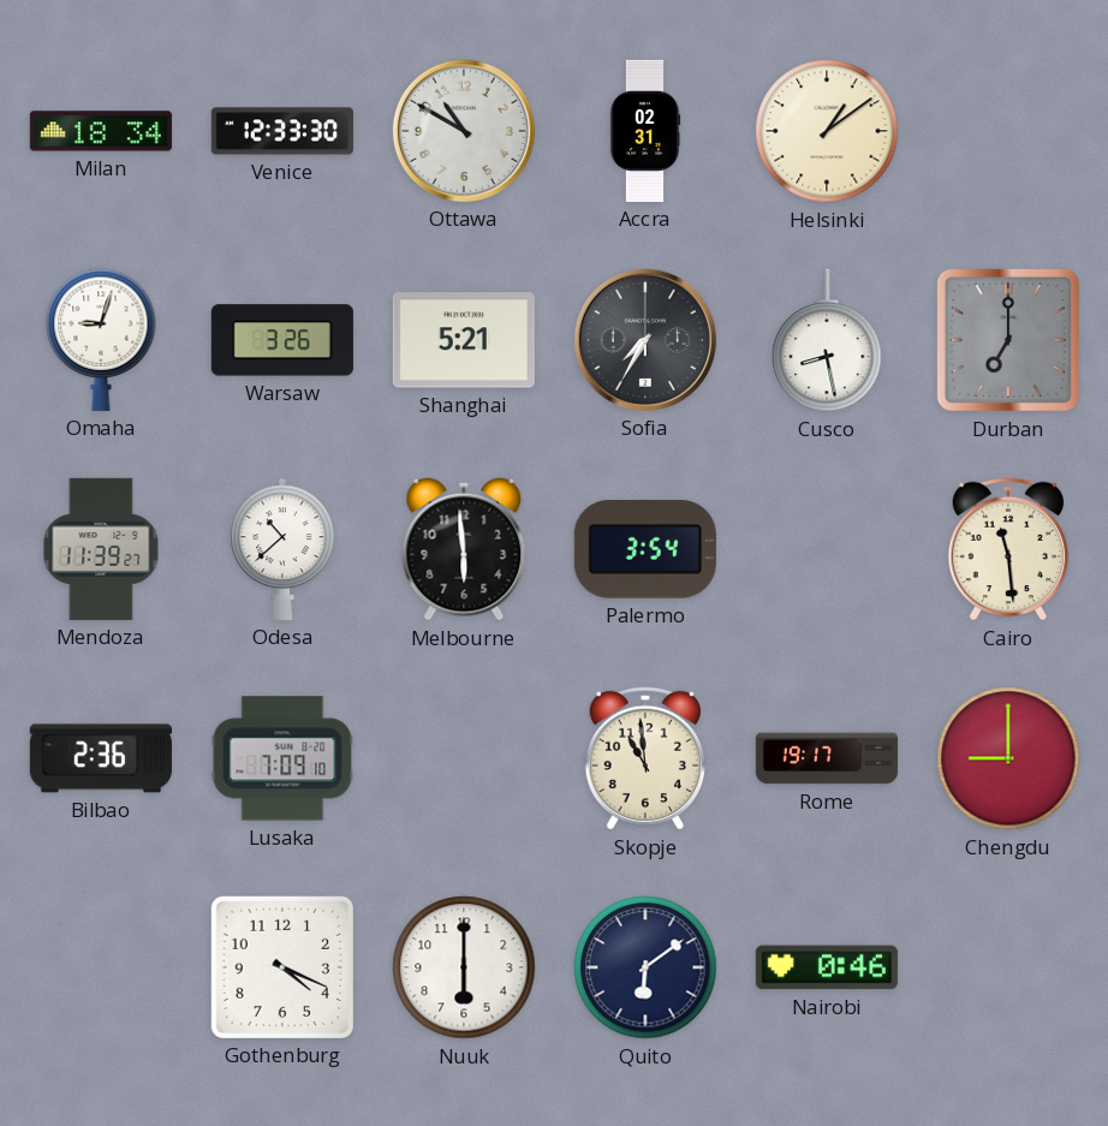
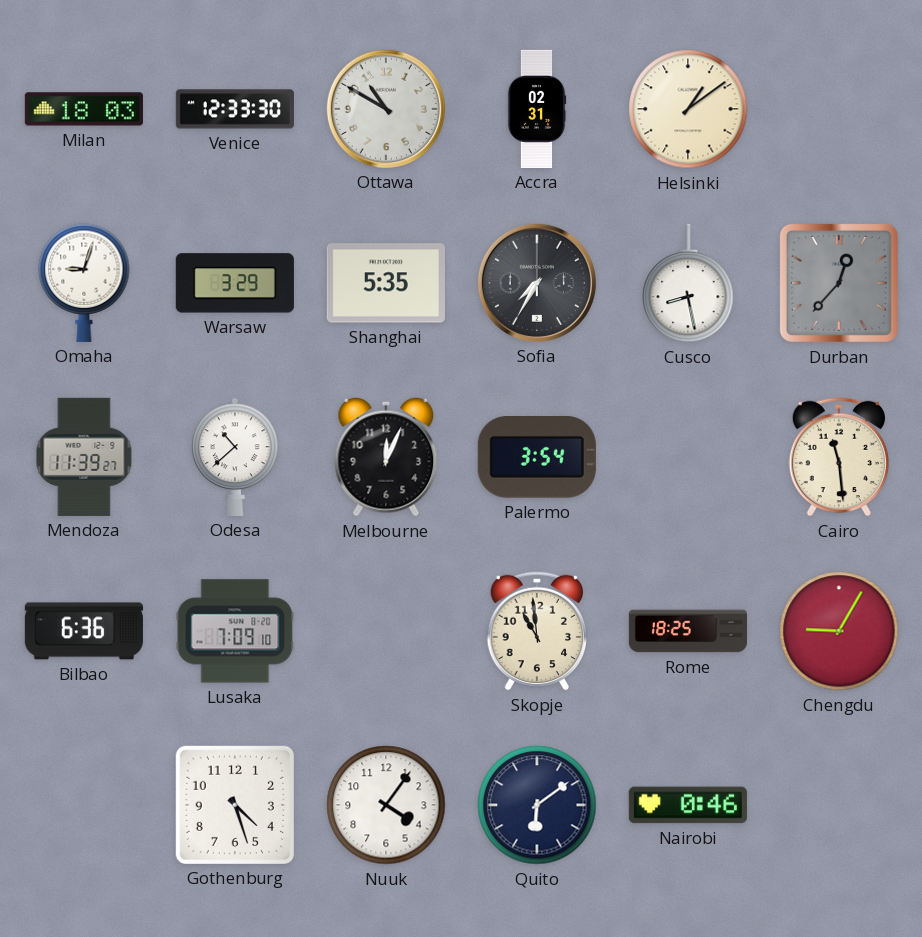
Milan: 18:34 -> 18:03
Warsaw: 3:26 -> 3:29
Shanghai: 5:21 -> 5:35
Durban: 7:00 -> 12:37
Melbourne: 5:59 -> 12:04
Bilbao: 2:36 -> 6:36
Rome: 19:17 -> 18:25
Chengdu: 9:00 -> 9:05
Gothenburg: 4:19 -> 4:27
Nuuk: 6:00 -> 4:06
